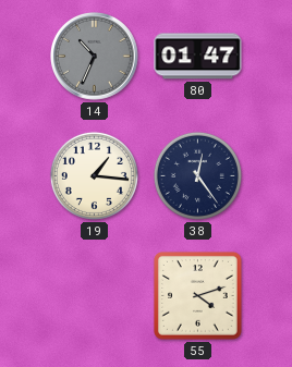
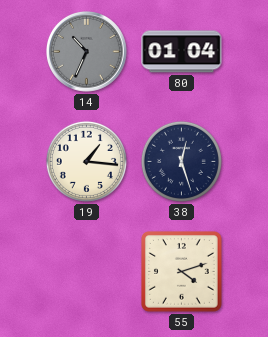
80: 01:47 -> 01:04
38: 12:24 -> 12:27
